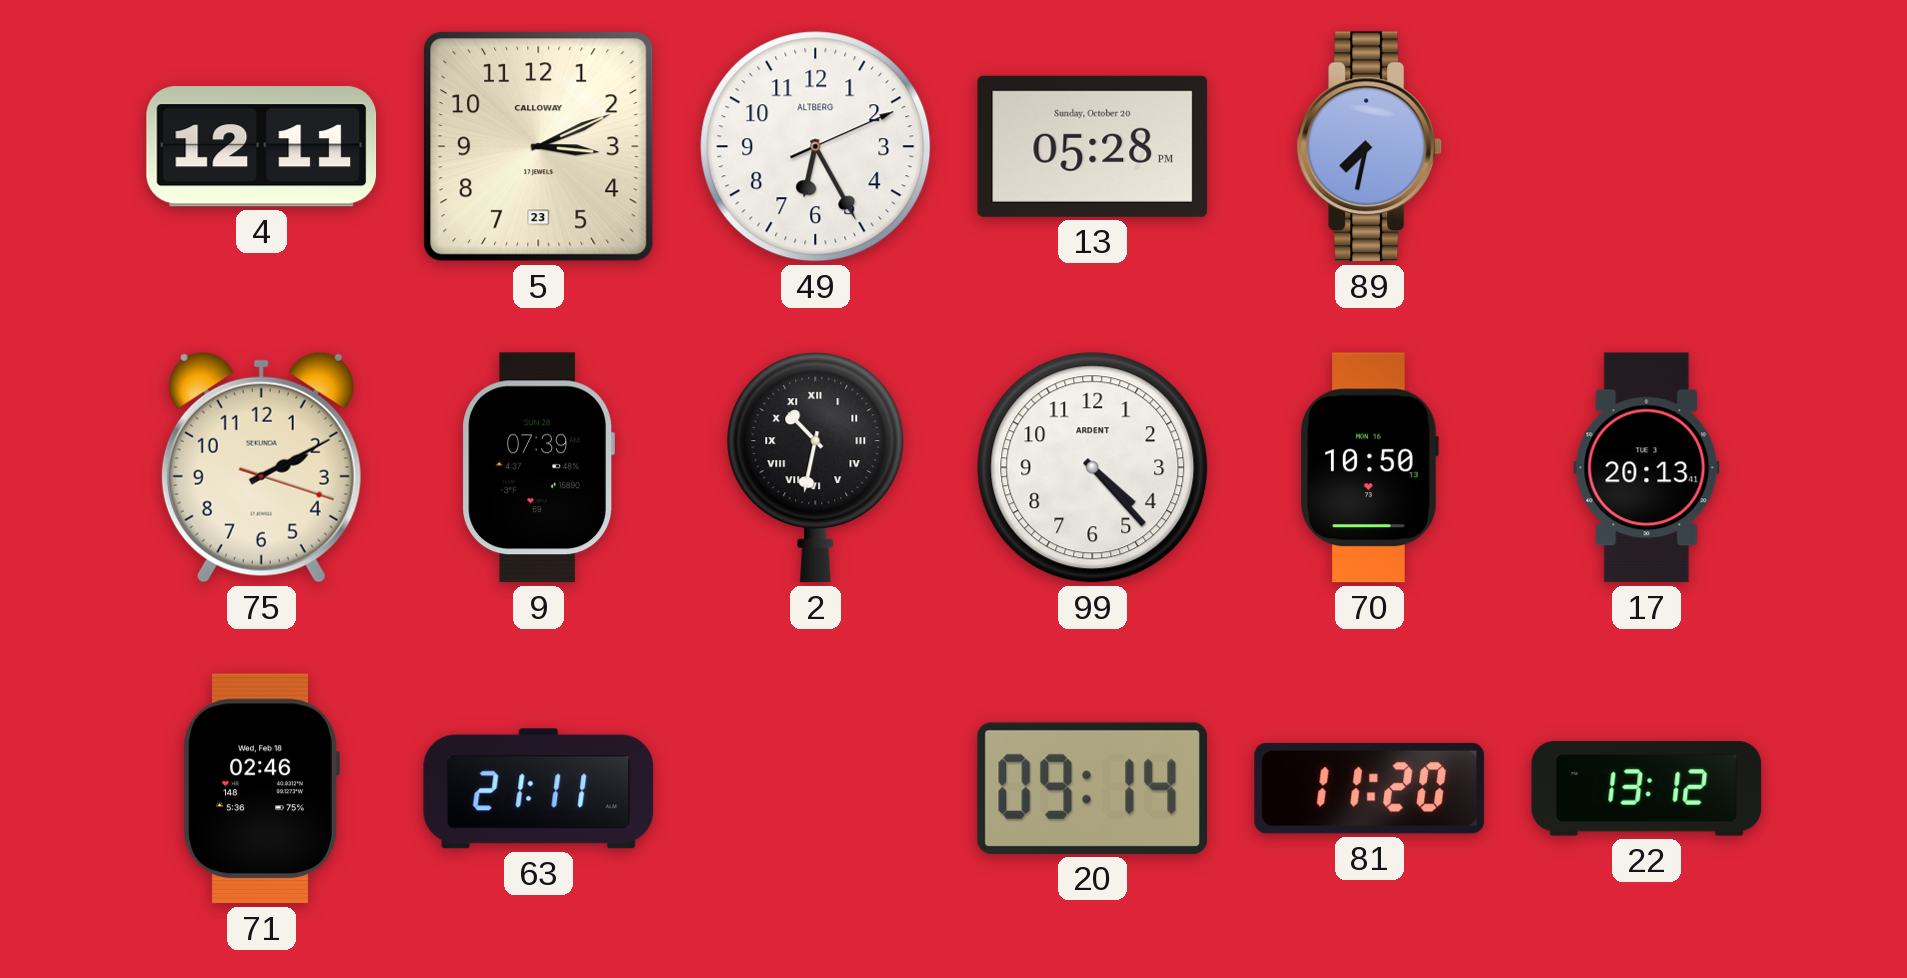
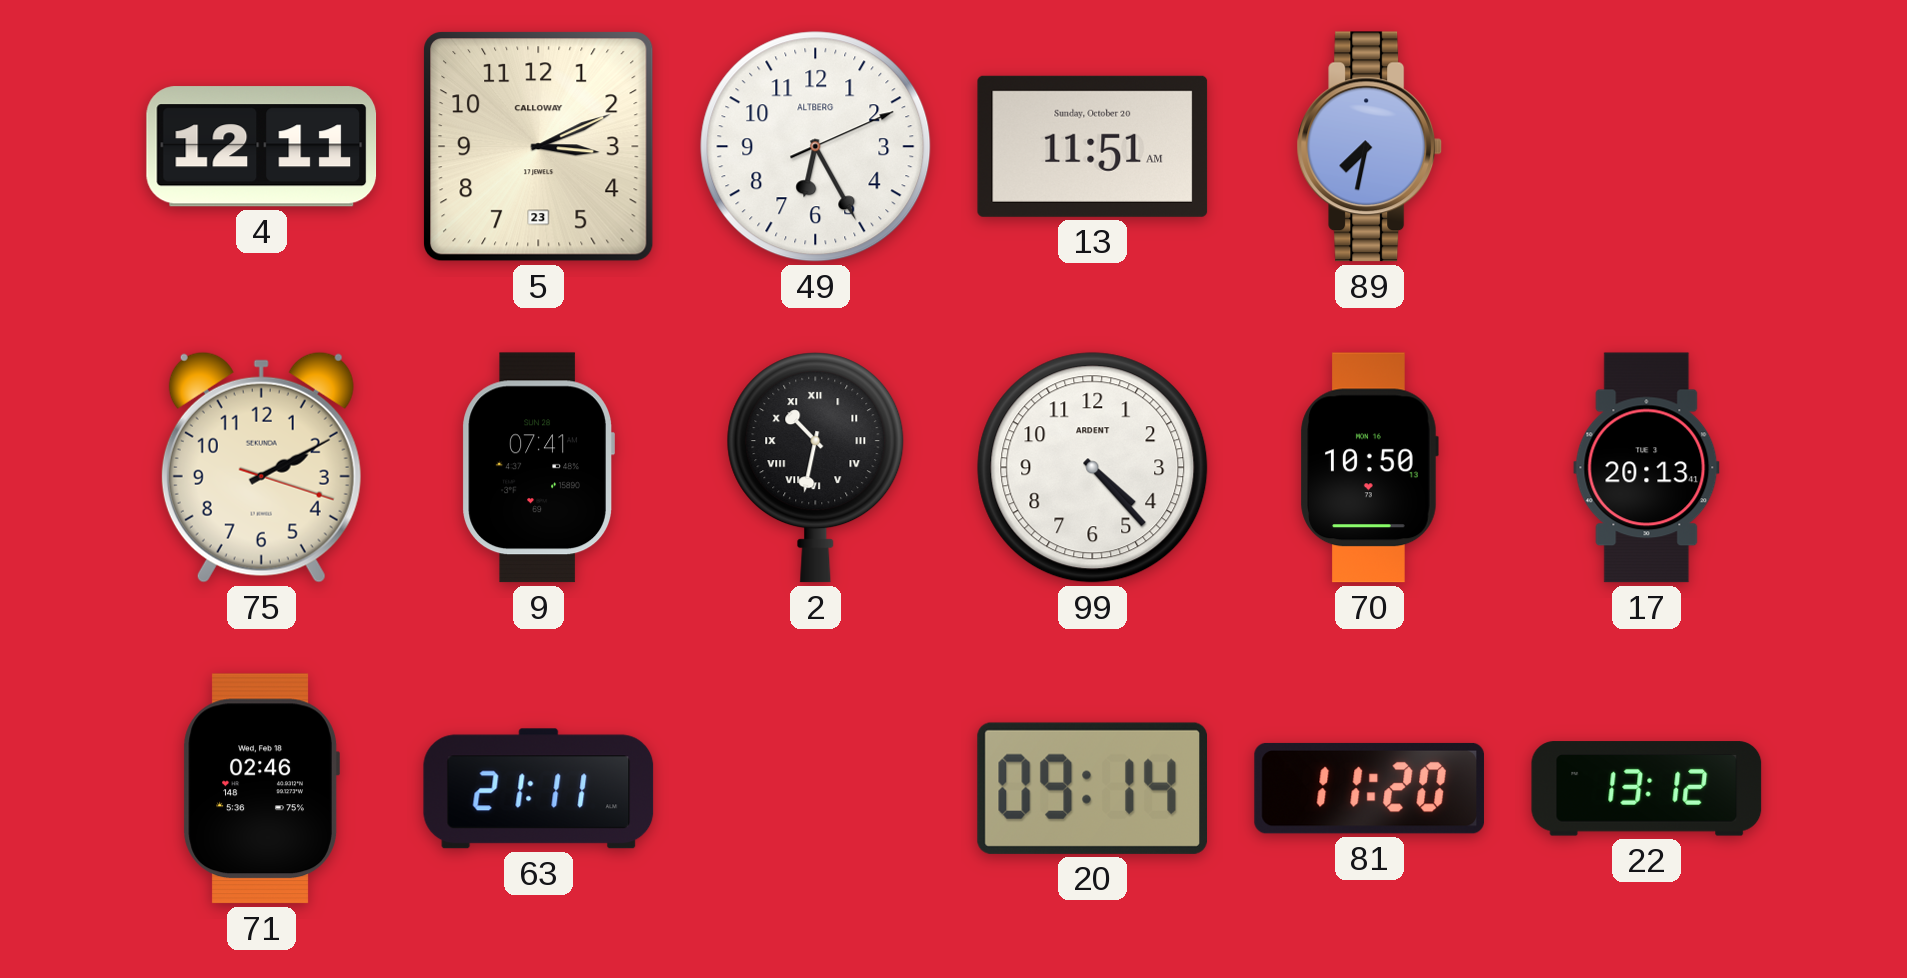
13: 05:28 -> 11:51
9: 07:39 -> 07:41
